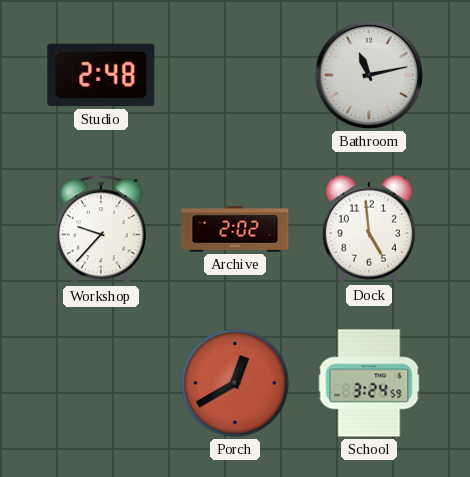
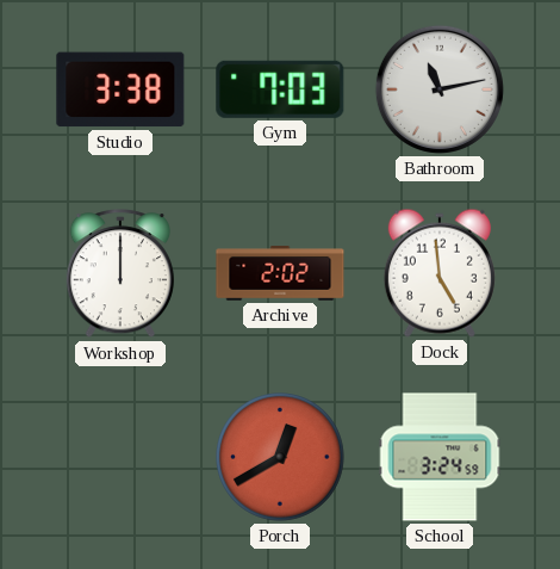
Studio: 2:48 -> 3:38
Gym: none -> 7:03
Workshop: 9:37 -> 12:00
